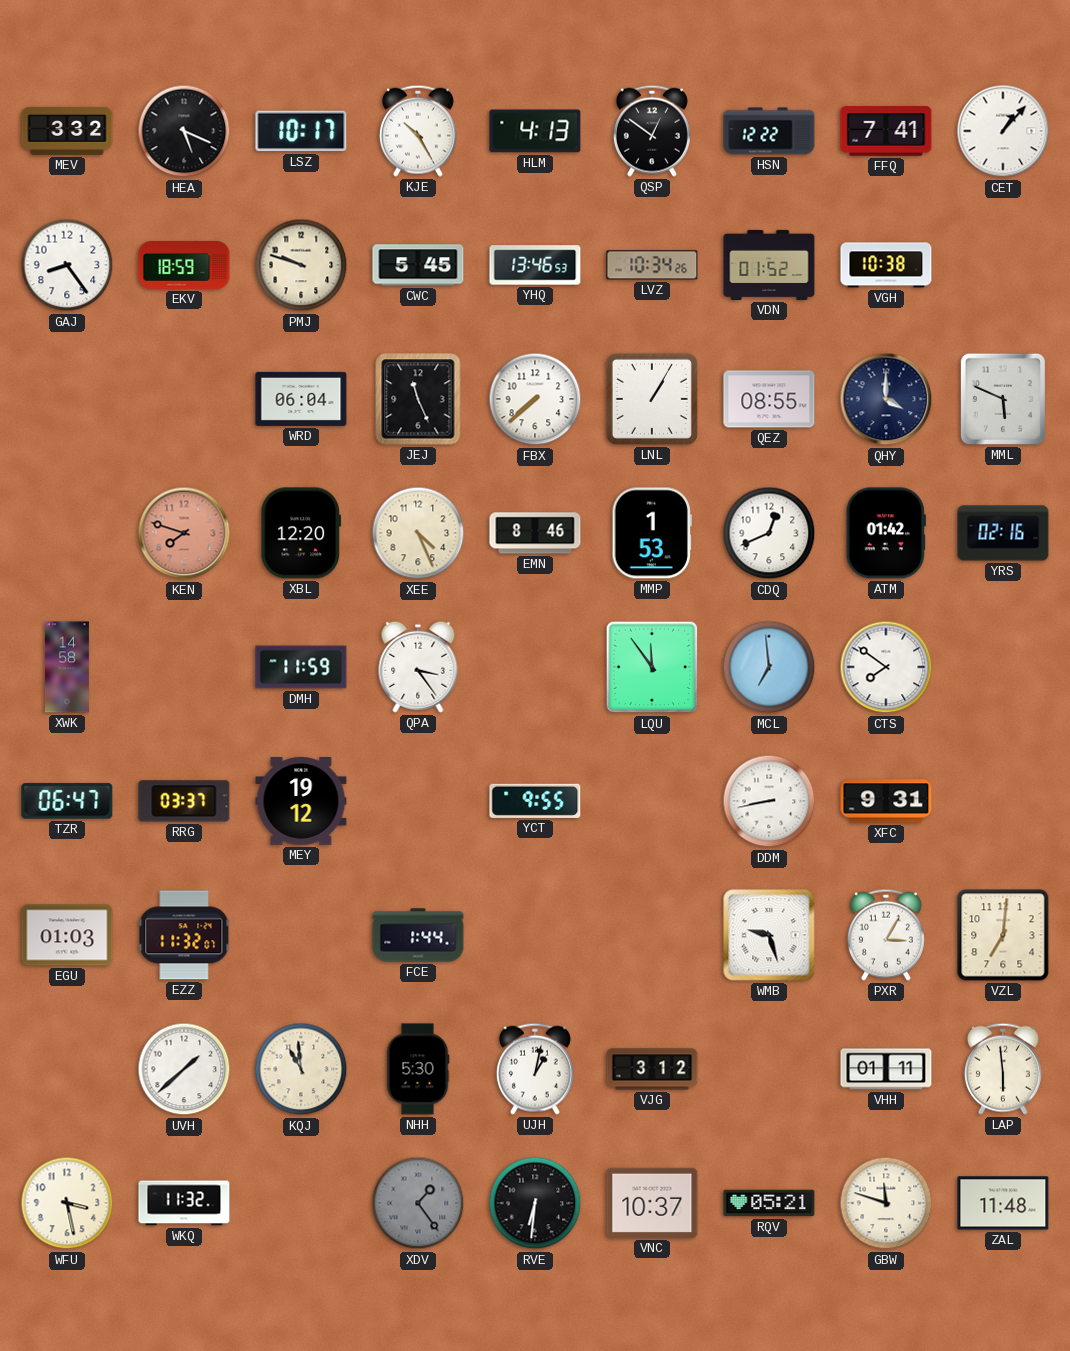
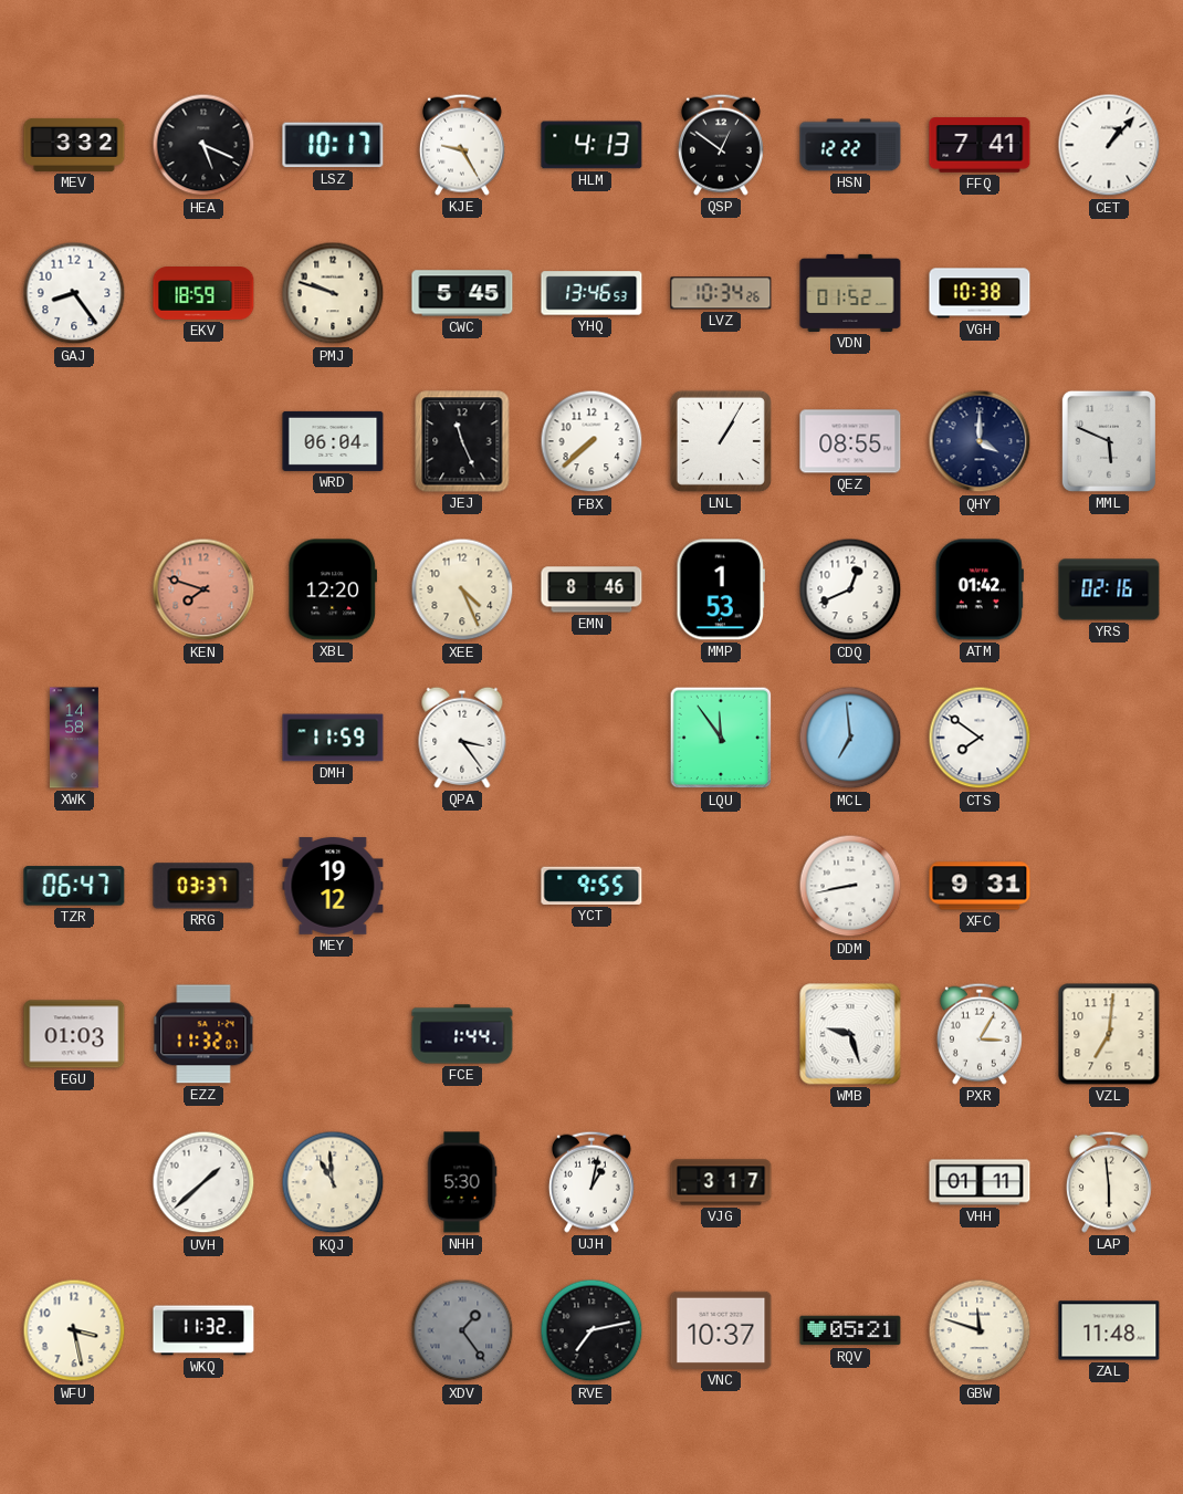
KJE: 10:25 -> 9:25
VJG: 3:12 -> 3:17
RVE: 6:31 -> 7:13
